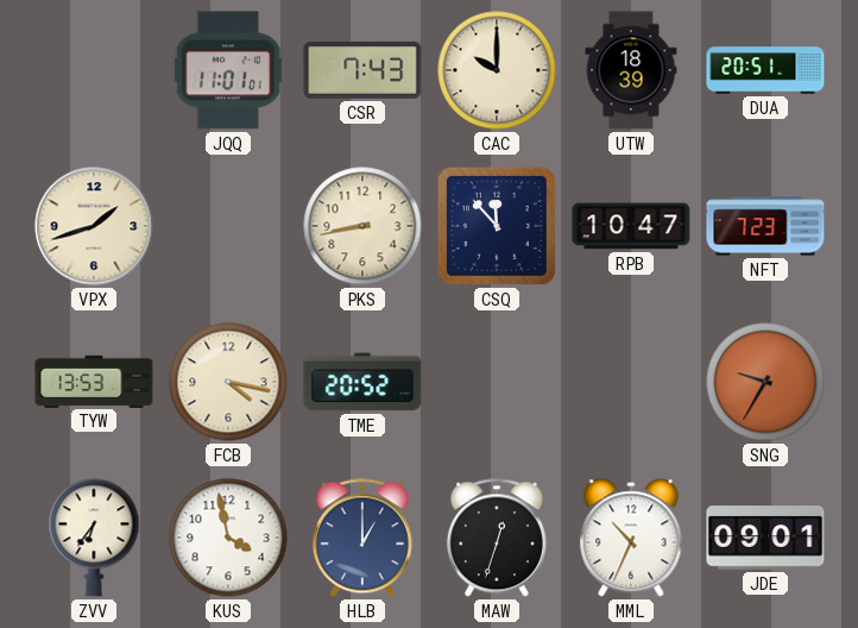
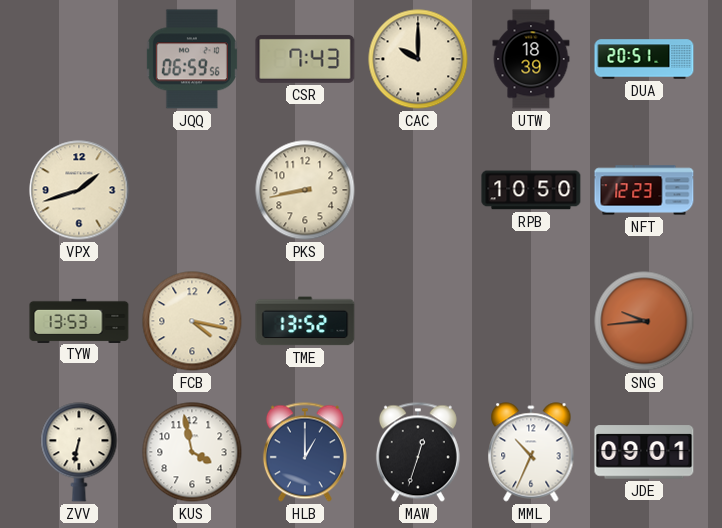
JQQ: 11:01 -> 06:59
CSQ: 11:53 -> none
RPB: 10:47 -> 10:50
NFT: 7:23 -> 12:23
TME: 20:52 -> 13:52
SNG: 9:35 -> 9:44
ZVV: 6:36 -> 6:32
